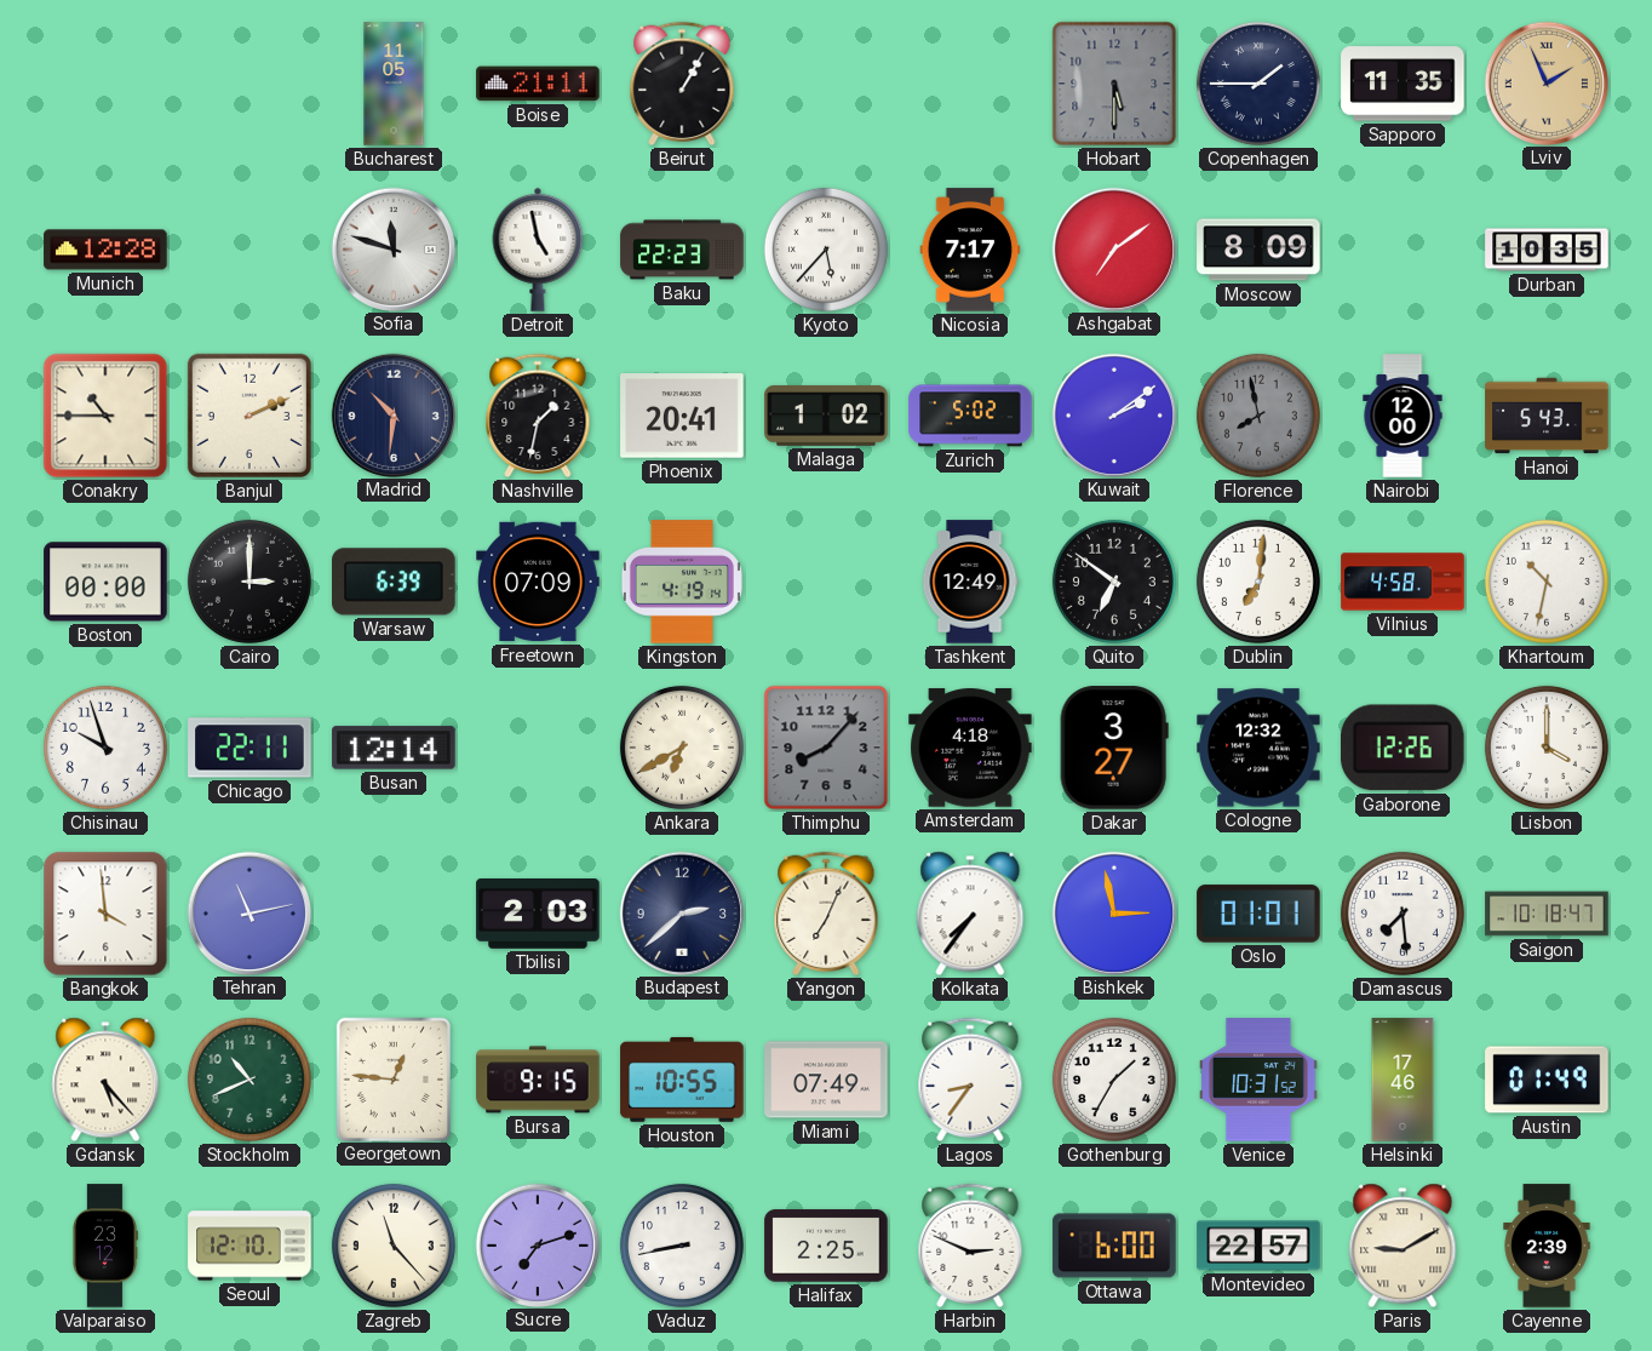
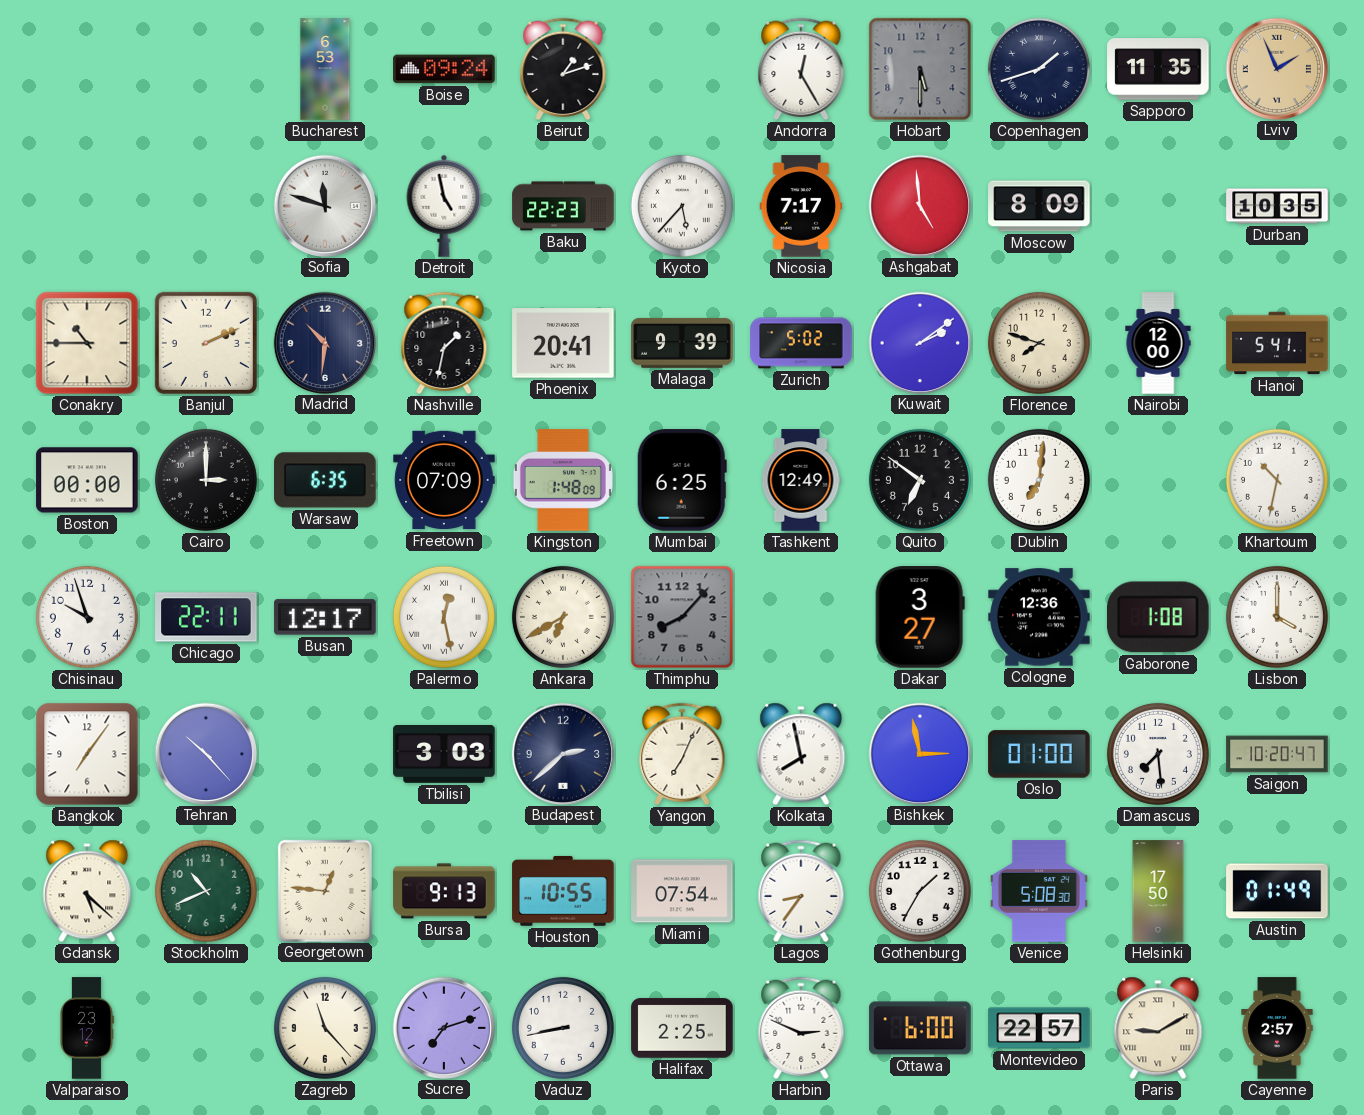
Bucharest: 11:05 -> 6:53
Boise: 21:11 -> 09:24
Beirut: 1:05 -> 1:12
Andorra: none -> 12:25
Copenhagen: 1:45 -> 1:42
Munich: 12:28 -> none
Ashgabat: 7:09 -> 4:59
Malaga: 1:02 -> 9:39
Florence: 7:58 -> 7:48
Florence dial: grey -> cream
Hanoi: 5:43 -> 5:41
Warsaw: 6:39 -> 6:35
Kingston: 4:19 -> 1:48
Mumbai: none -> 6:25
Vilnius: 4:58 -> none
Busan: 12:14 -> 12:17
Palermo: none -> 12:28
Amsterdam: 4:18 -> none
Cologne: 12:32 -> 12:36
Gaborone: 12:26 -> 1:08
Bangkok: 3:59 -> 7:06
Tehran: 11:13 -> 10:23
Tbilisi: 2:03 -> 3:03
Kolkata: 7:36 -> 7:58
Oslo: 01:01 -> 01:00
Saigon: 10:18 -> 10:20
Gdansk: 5:23 -> 5:22
Bursa: 9:15 -> 9:13
Miami: 07:49 -> 07:54
Venice: 10:31 -> 5:08
Helsinki: 17:46 -> 17:50
Seoul: 12:10 -> none
Cayenne: 2:39 -> 2:57
